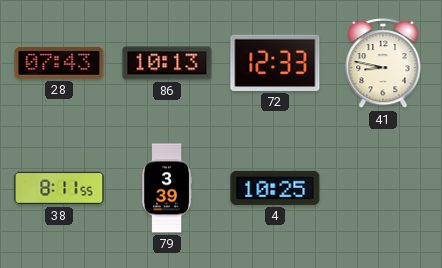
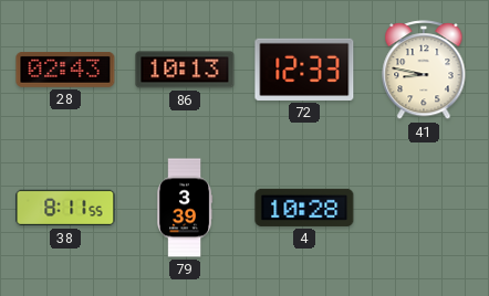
28: 07:43 -> 02:43
4: 10:25 -> 10:28
